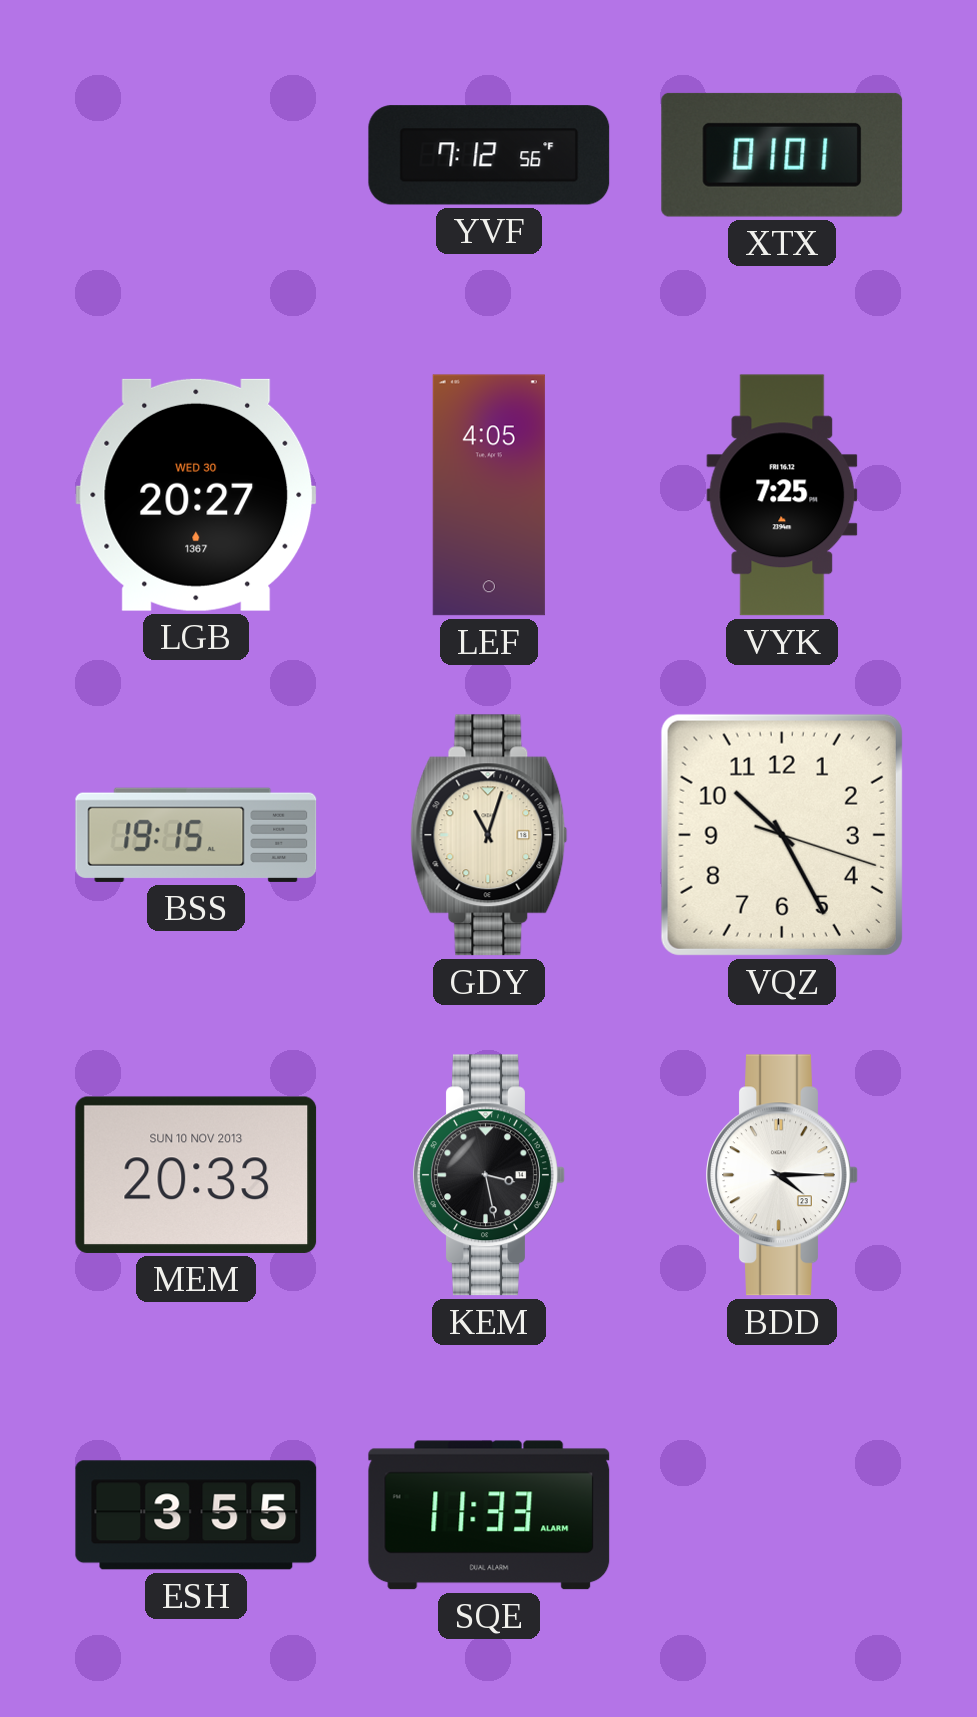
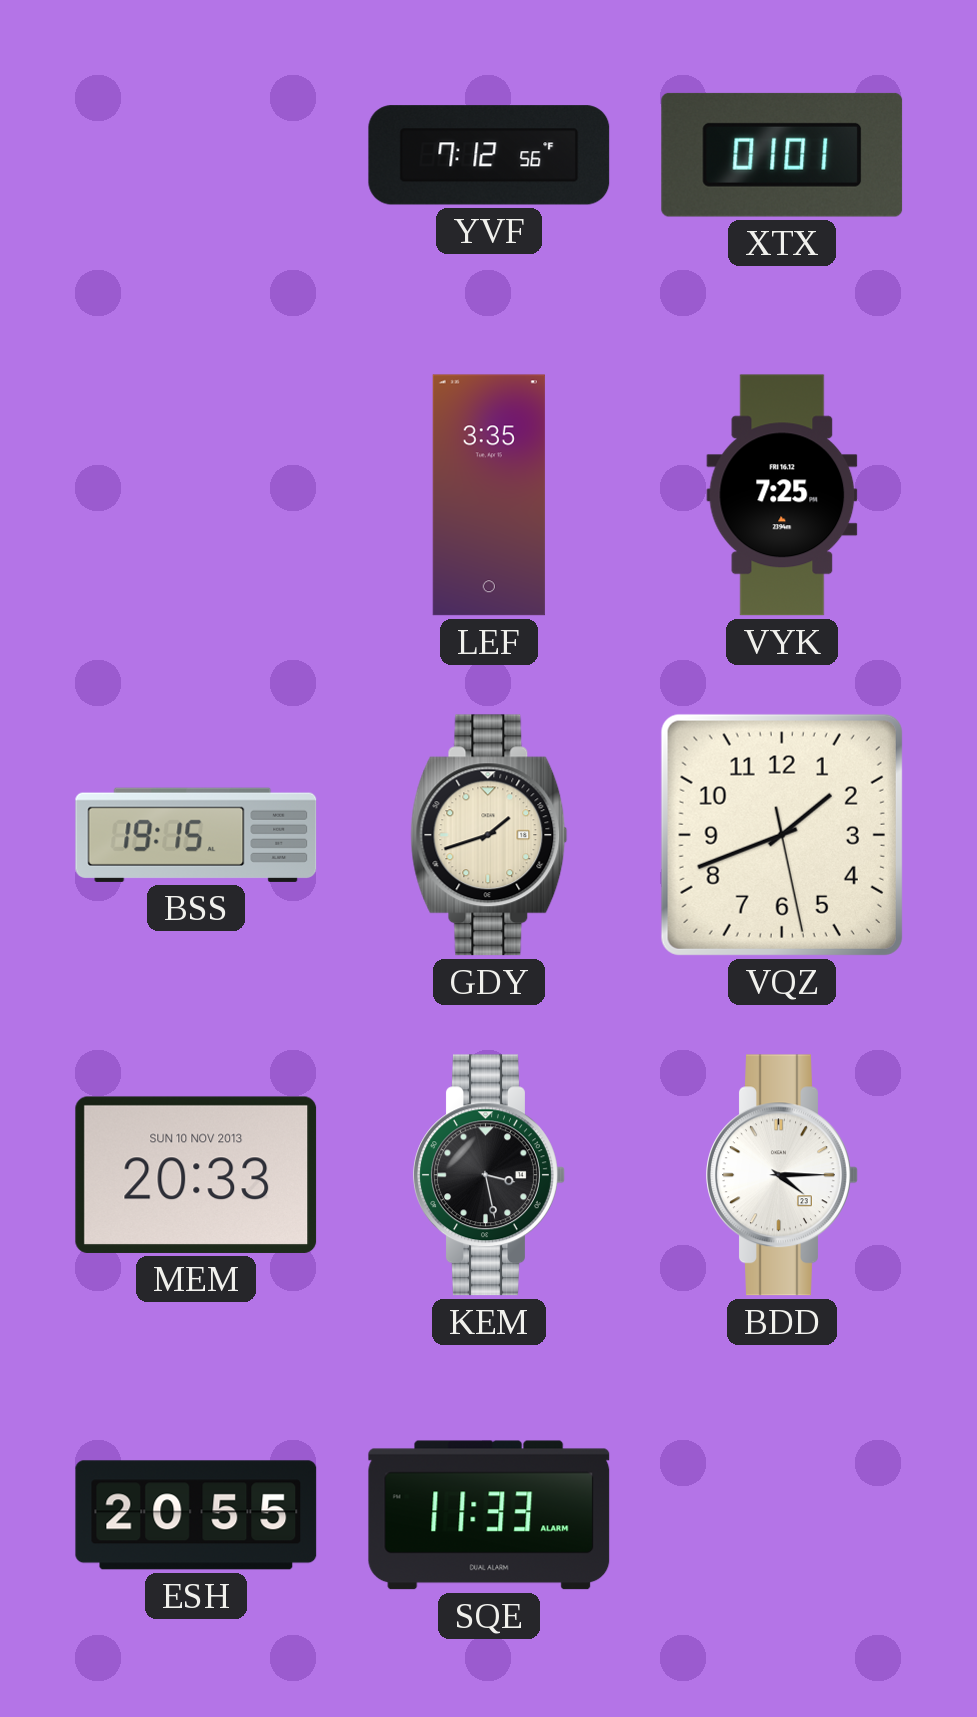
LGB: 20:27 -> none
LEF: 4:05 -> 3:35
GDY: 11:03 -> 1:42
VQZ: 10:25 -> 1:41
ESH: 3:55 -> 20:55
